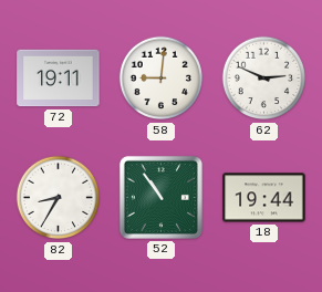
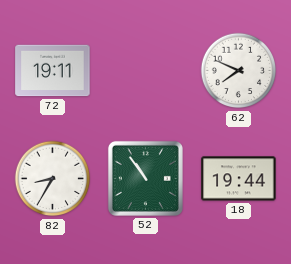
58: 9:01 -> none
62: 2:49 -> 7:49
